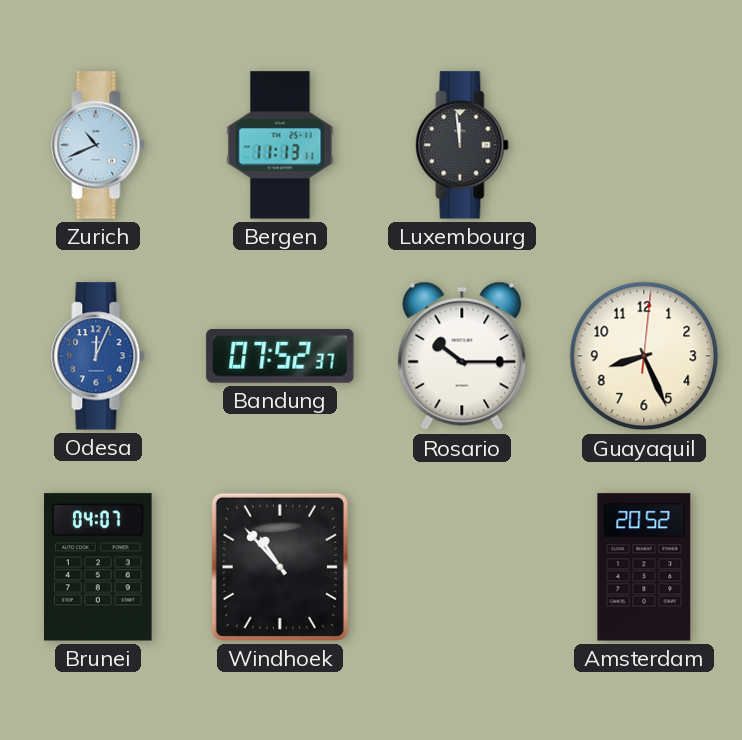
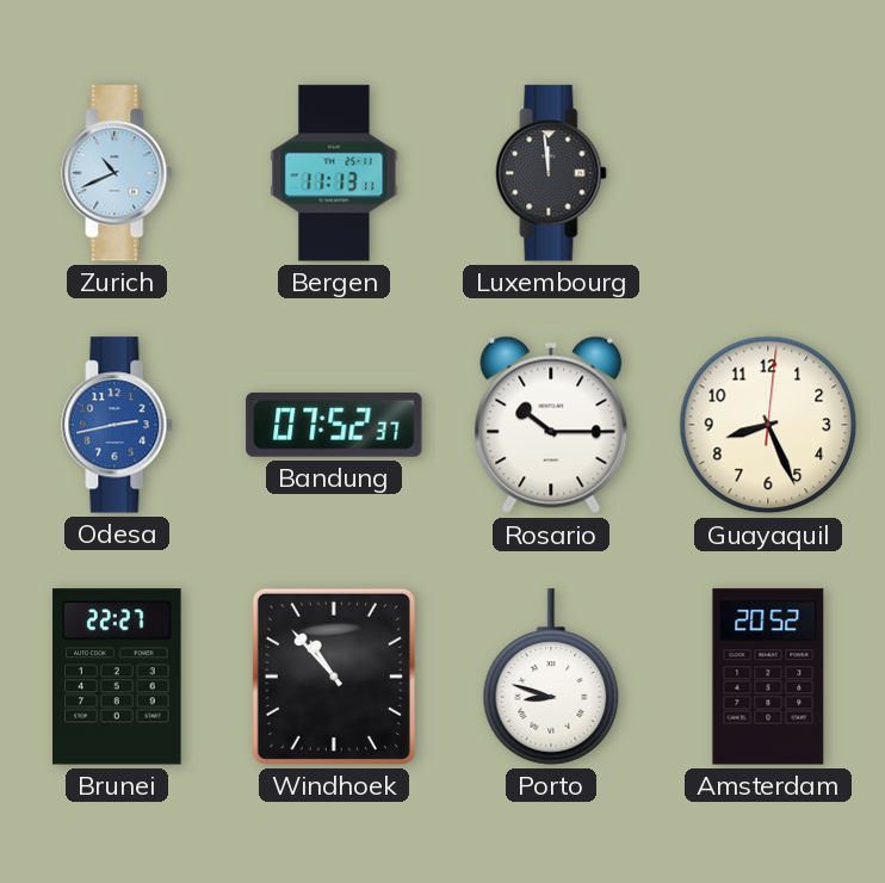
Odesa: 12:04 -> 2:43
Brunei: 04:07 -> 22:27
Porto: none -> 8:48
